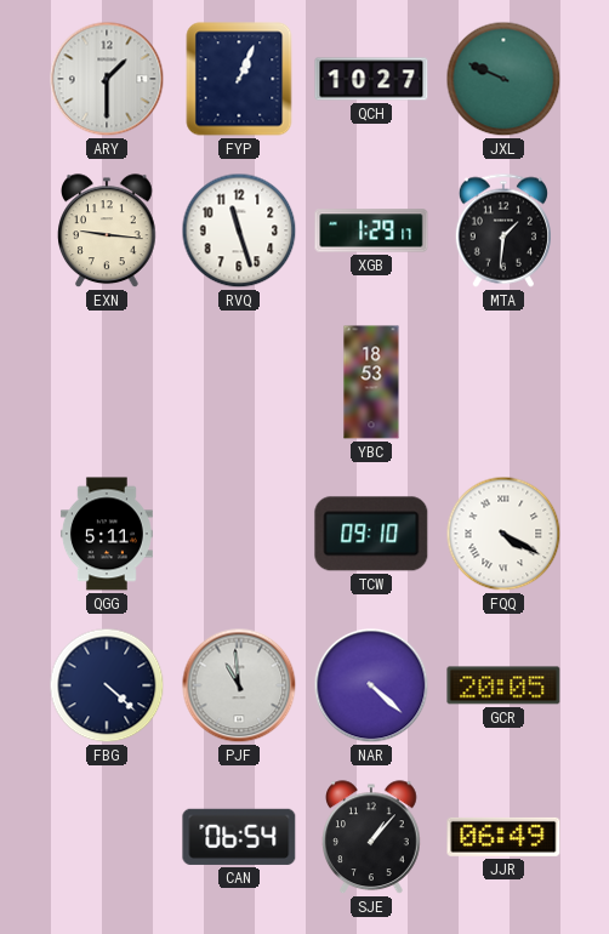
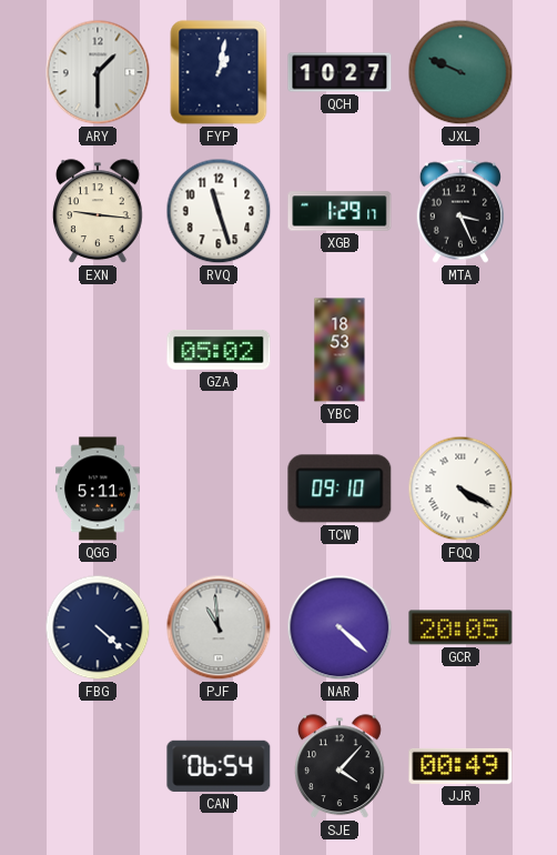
FYP: 1:04 -> 1:02
MTA: 1:31 -> 3:26
GZA: none -> 05:02
SJE: 1:07 -> 4:07
JJR: 06:49 -> 00:49
